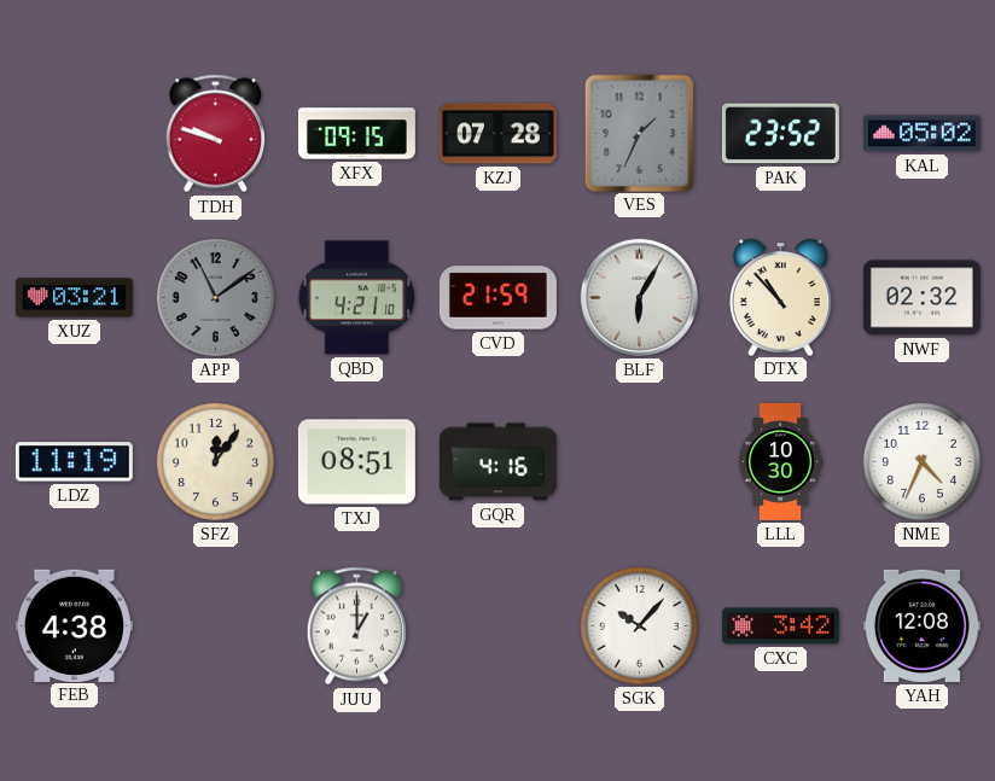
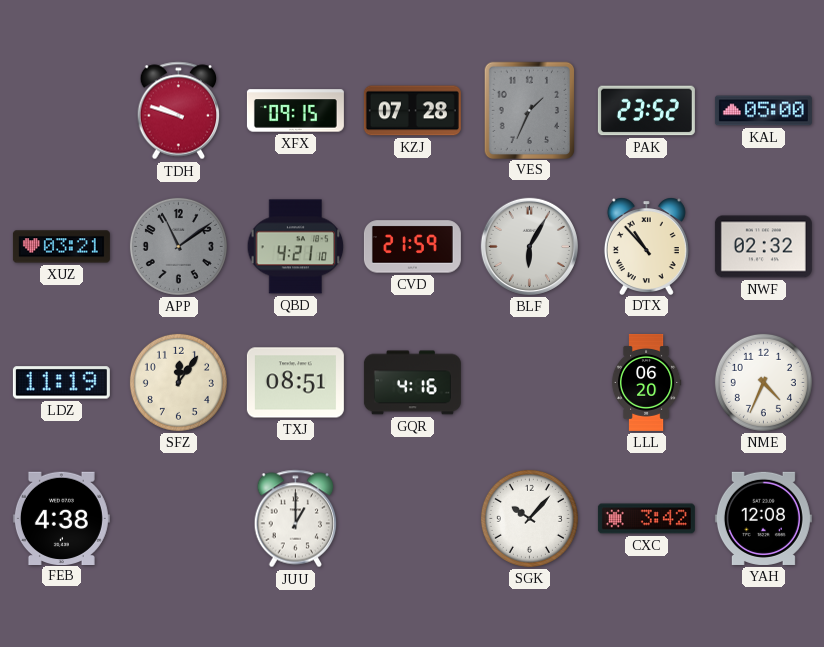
KAL: 05:02 -> 05:00
LLL: 10:30 -> 06:20
